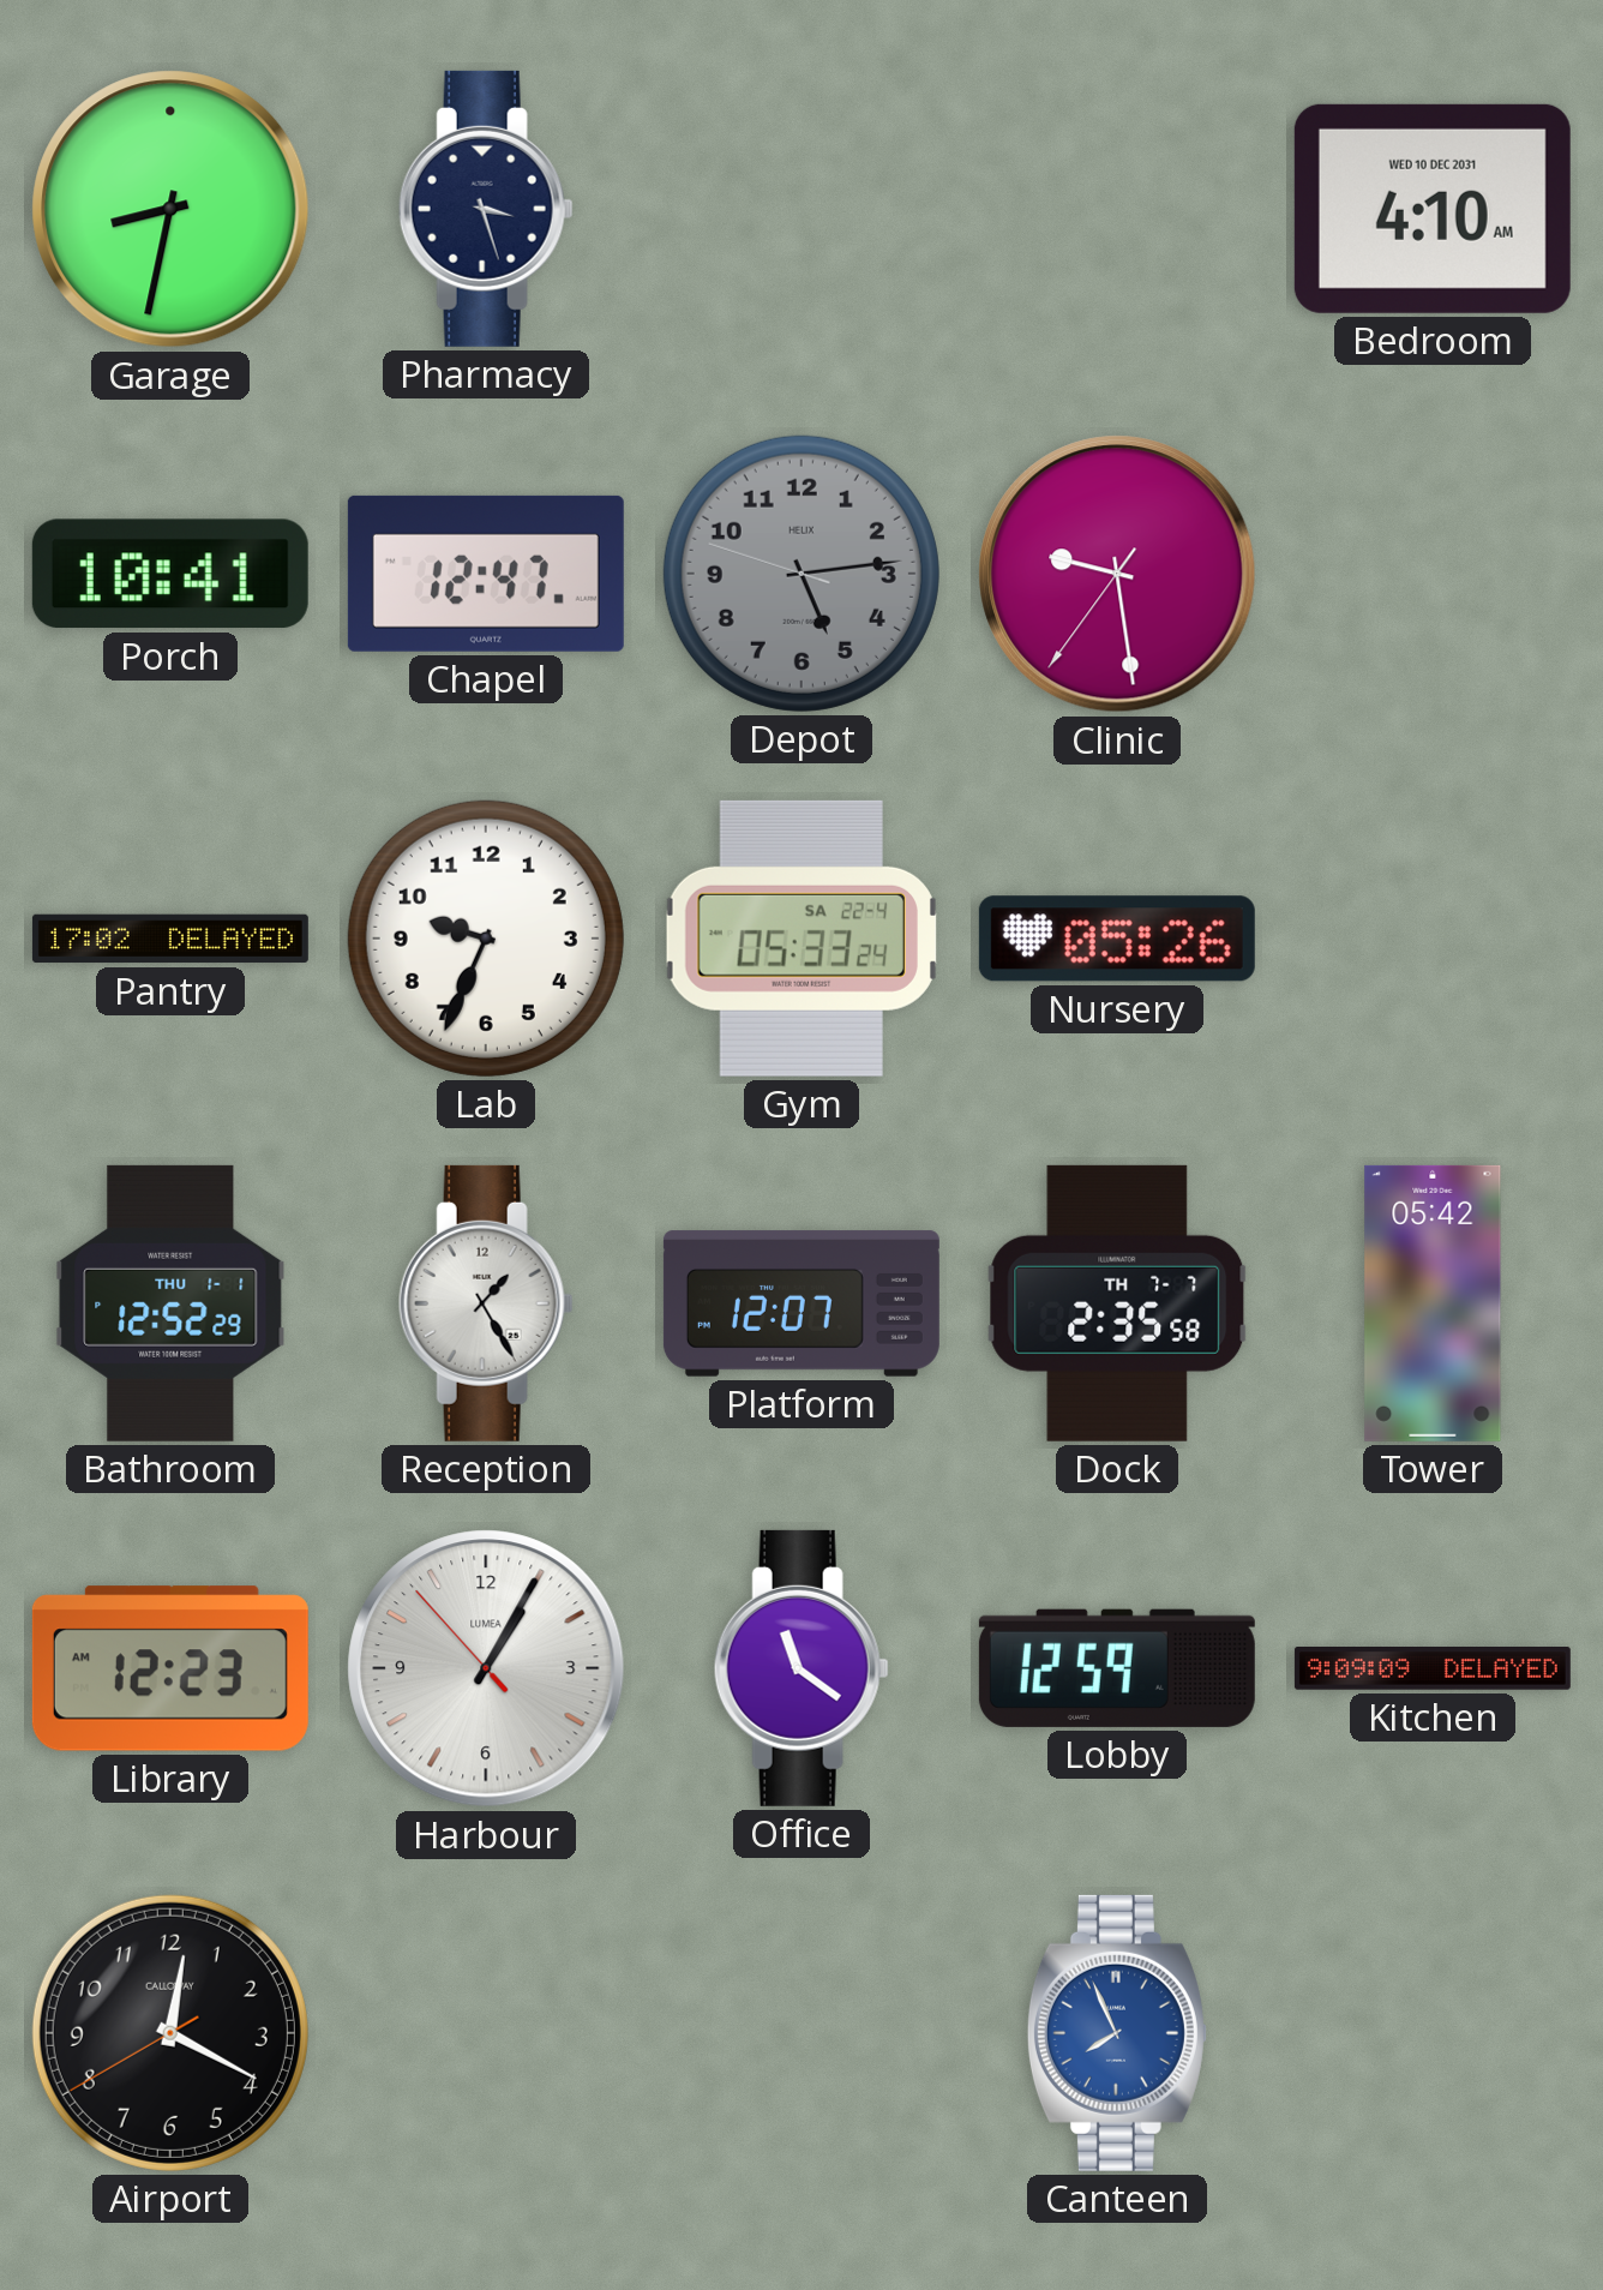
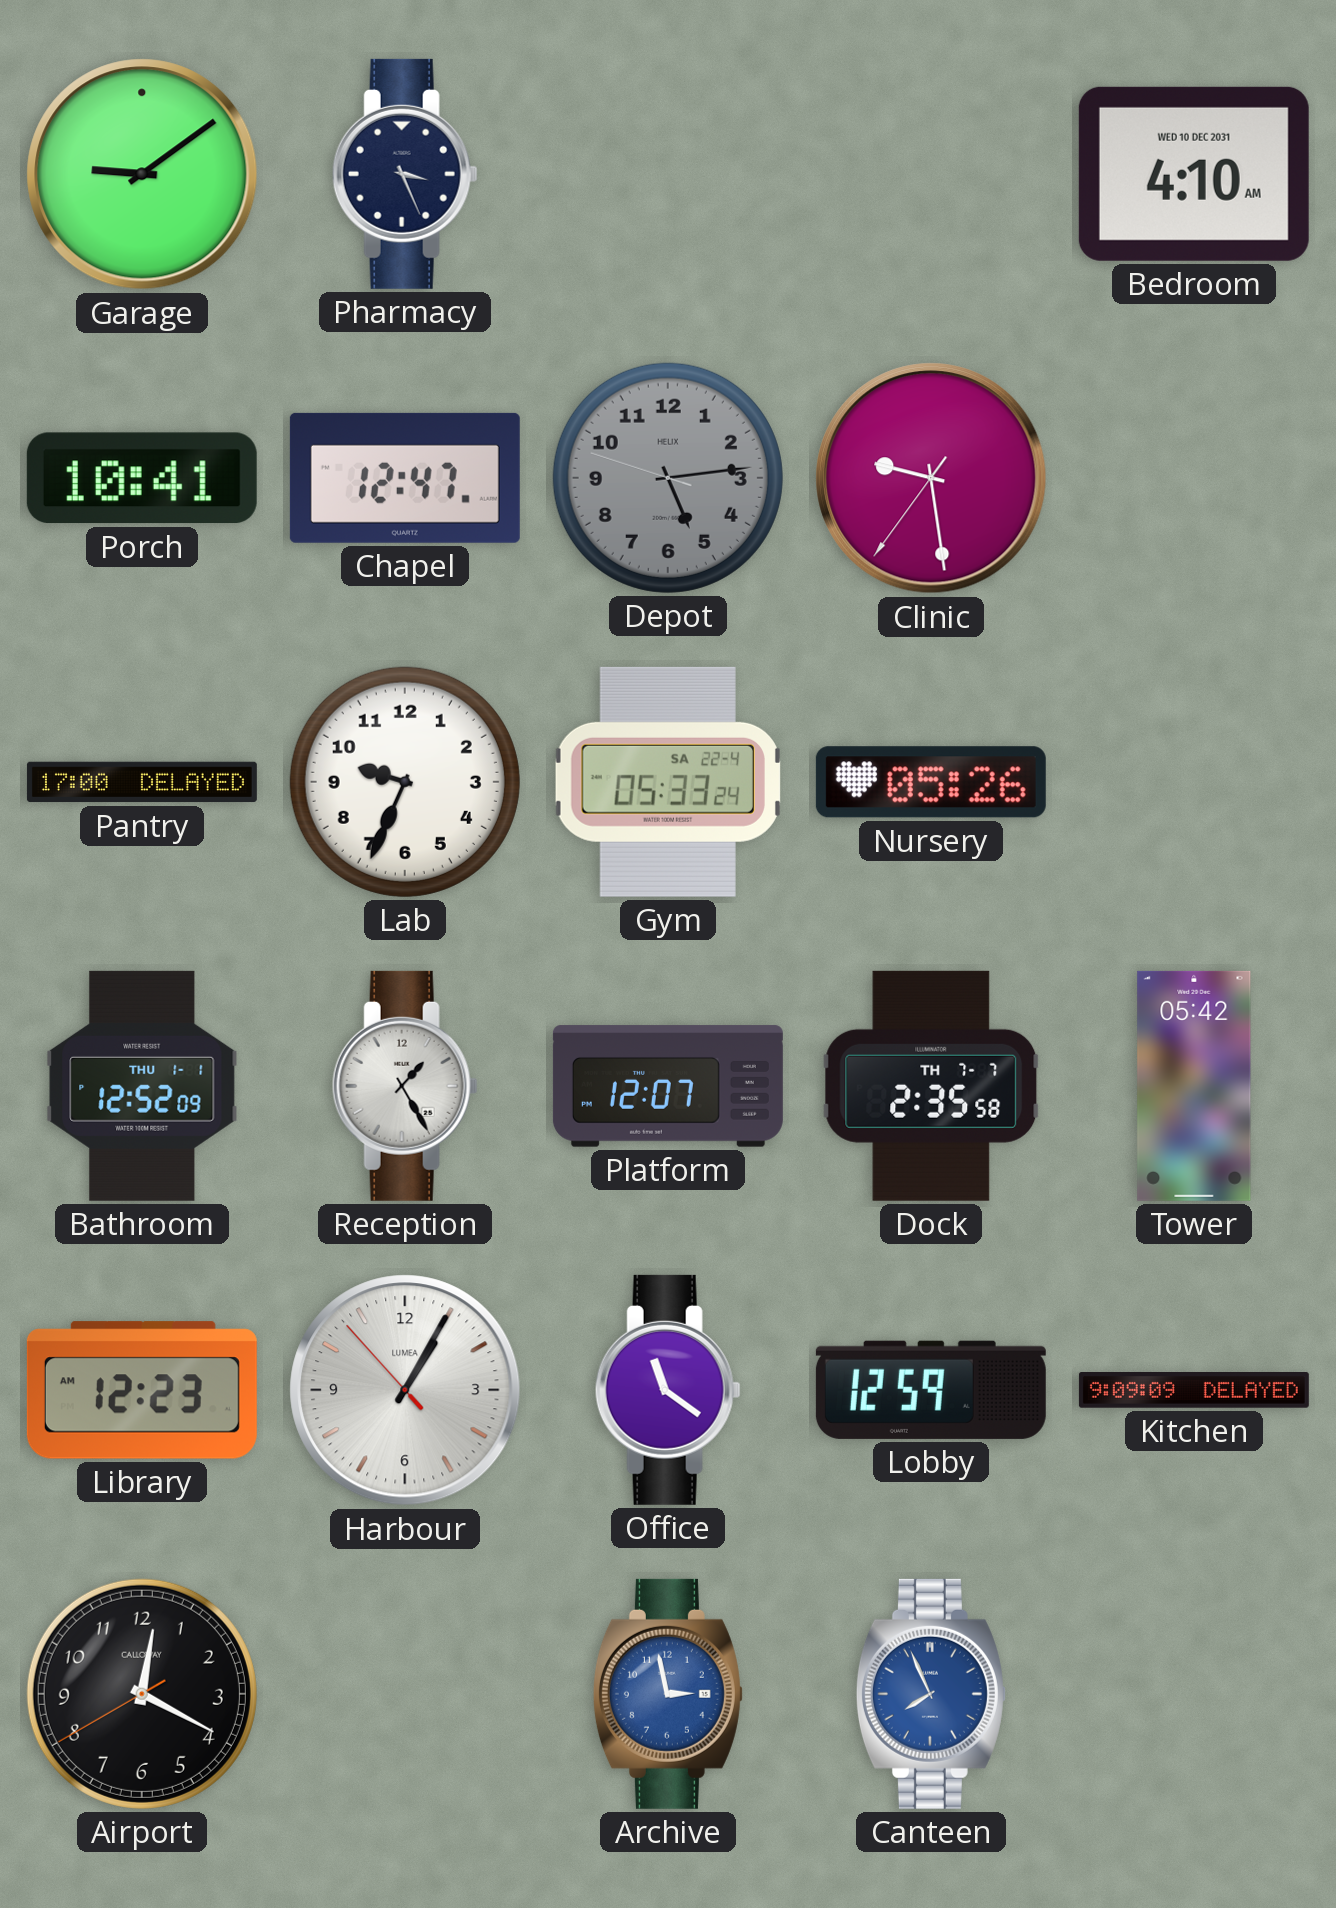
Garage: 8:32 -> 9:09
Pharmacy: 3:27 -> 3:26
Pantry: 17:02 -> 17:00
Bathroom: 12:52:29 -> 12:52:09
Archive: none -> 2:58
